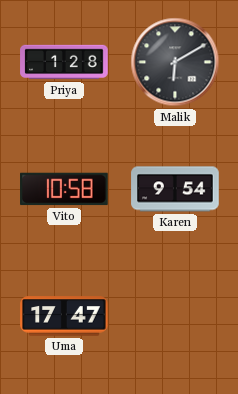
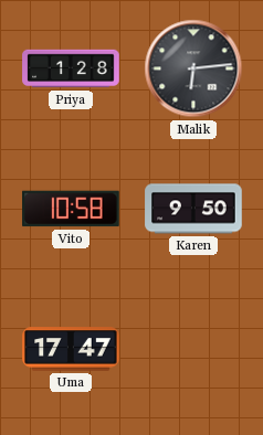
Malik: 6:10 -> 6:14
Karen: 9:54 -> 9:50
